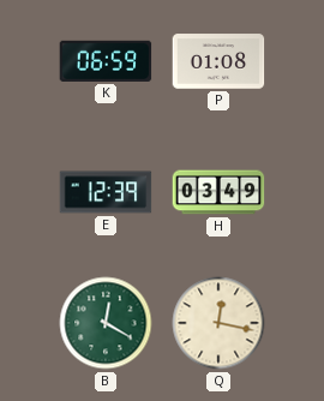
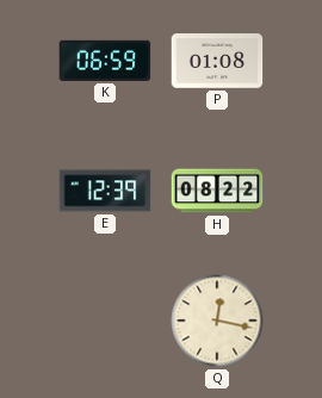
H: 03:49 -> 08:22
B: 12:20 -> none
